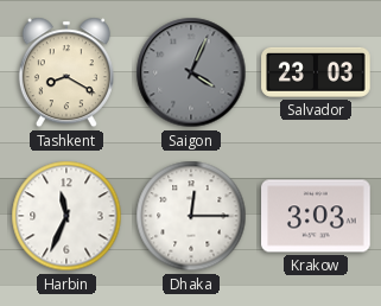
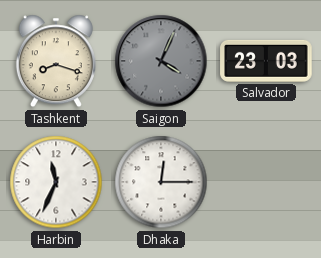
Tashkent: 8:20 -> 8:18
Krakow: 3:03 -> none
